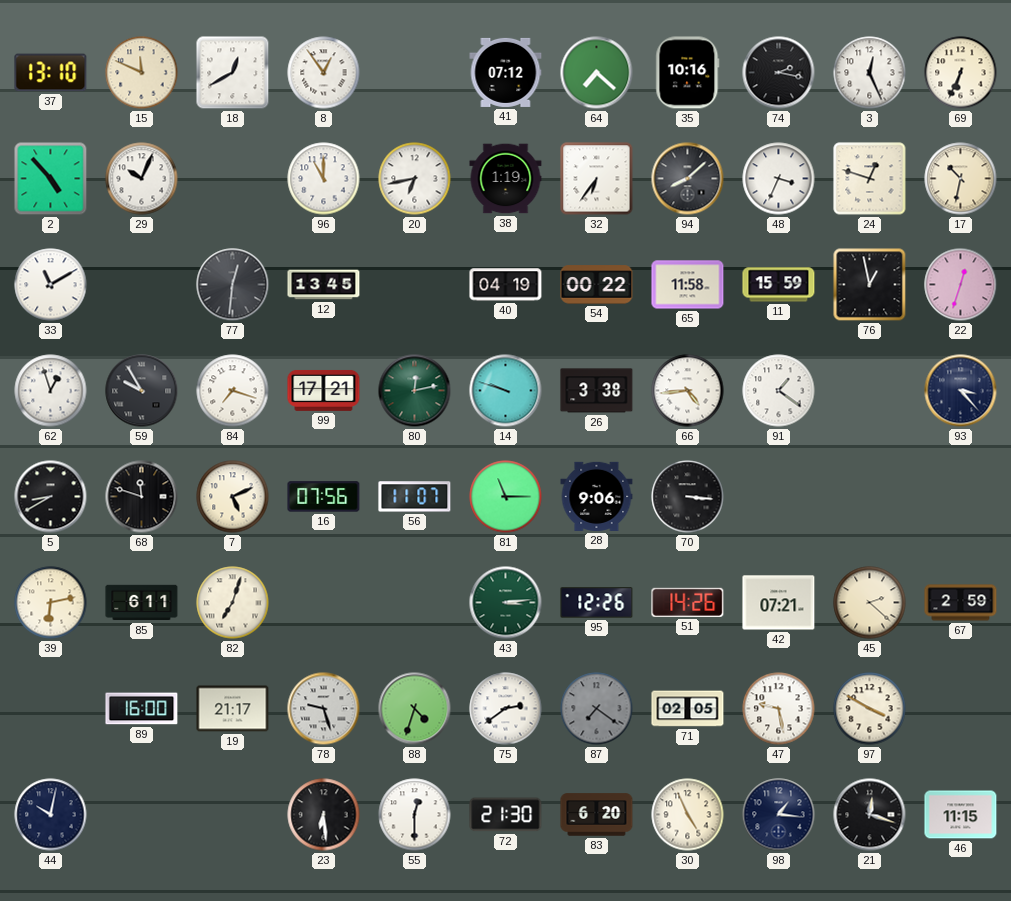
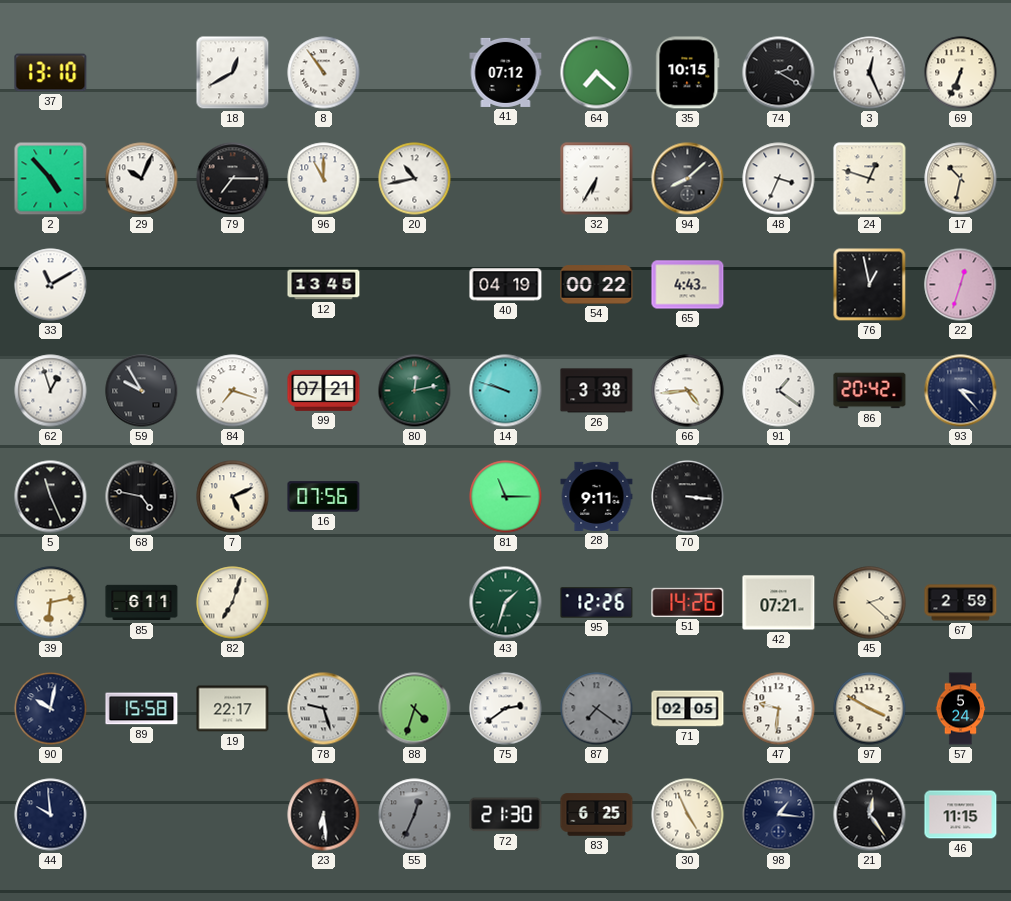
15: 11:49 -> none
8: 12:54 -> 10:54
35: 10:16 -> 10:15
74: 2:17 -> 2:20
79: none -> 7:15
20: 6:43 -> 10:43
38: 1:19 -> none
32: 6:36 -> 6:35
77: 12:31 -> none
65: 11:58 -> 4:43
11: 15:59 -> none
99: 17:21 -> 07:21
86: none -> 20:42
5: 8:40 -> 11:26
68: 11:48 -> 4:47
56: 11:07 -> none
28: 9:06 -> 9:11
43: 3:14 -> 1:33
90: none -> 10:02
89: 16:00 -> 15:58
19: 21:17 -> 22:17
47: 9:28 -> 9:31
57: none -> 5:24
44: 10:02 -> 9:59
55: 12:30 -> 12:34
55 dial: white -> grey
83: 6:20 -> 6:25
21: 12:18 -> 12:24
